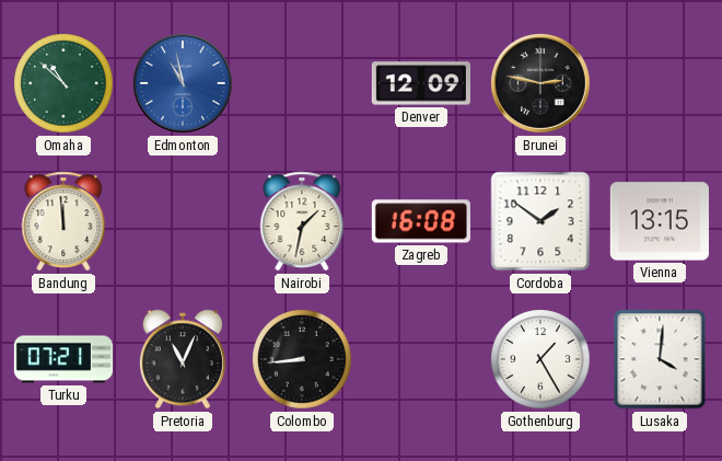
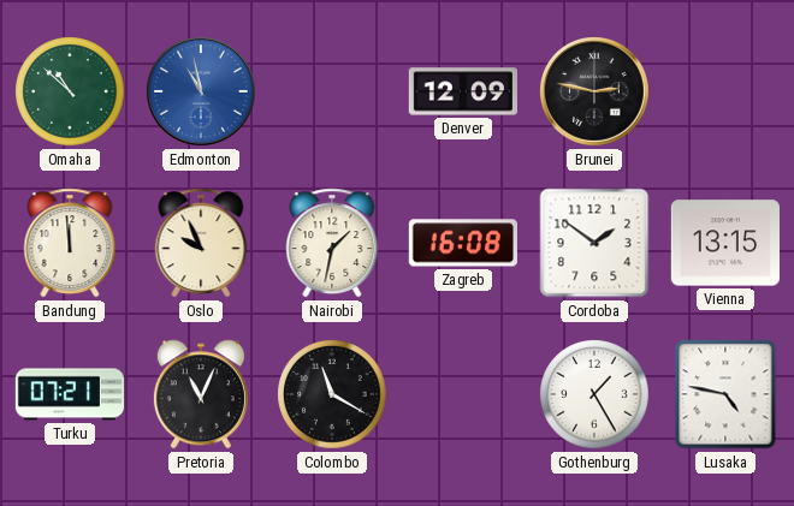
Oslo: none -> 9:56
Colombo: 8:44 -> 11:20
Lusaka: 4:01 -> 4:47
